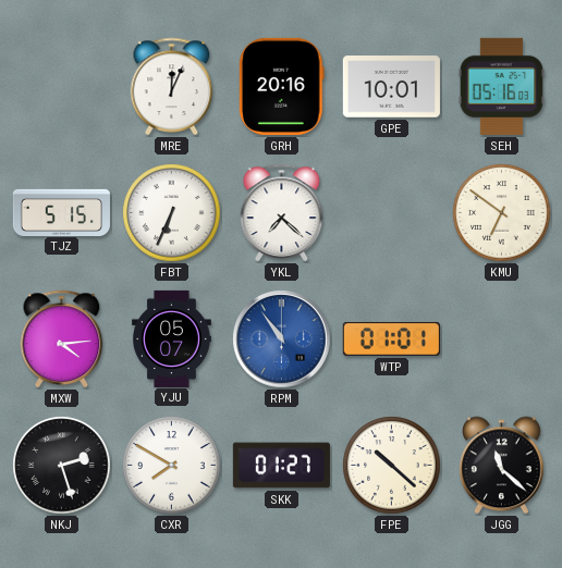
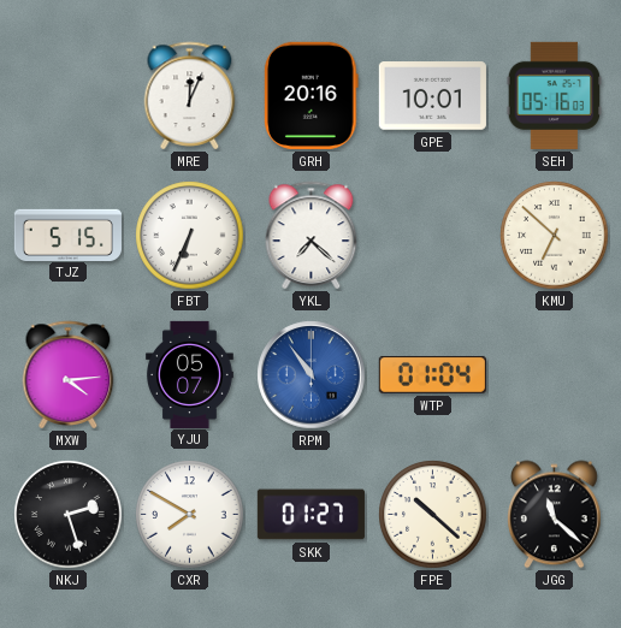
KMU: 6:51 -> 6:52
WTP: 01:01 -> 01:04
